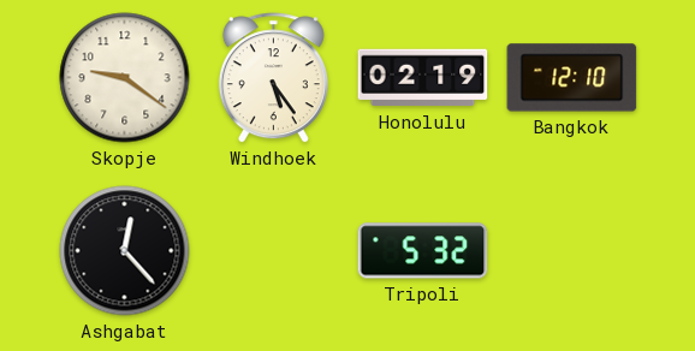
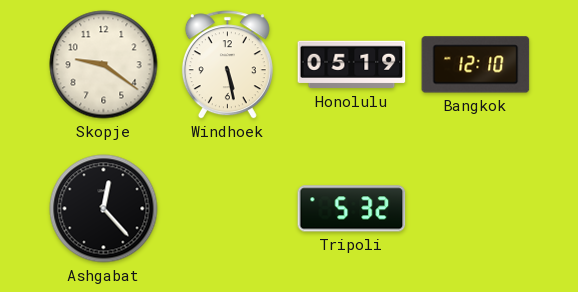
Windhoek: 5:24 -> 5:28
Honolulu: 02:19 -> 05:19
